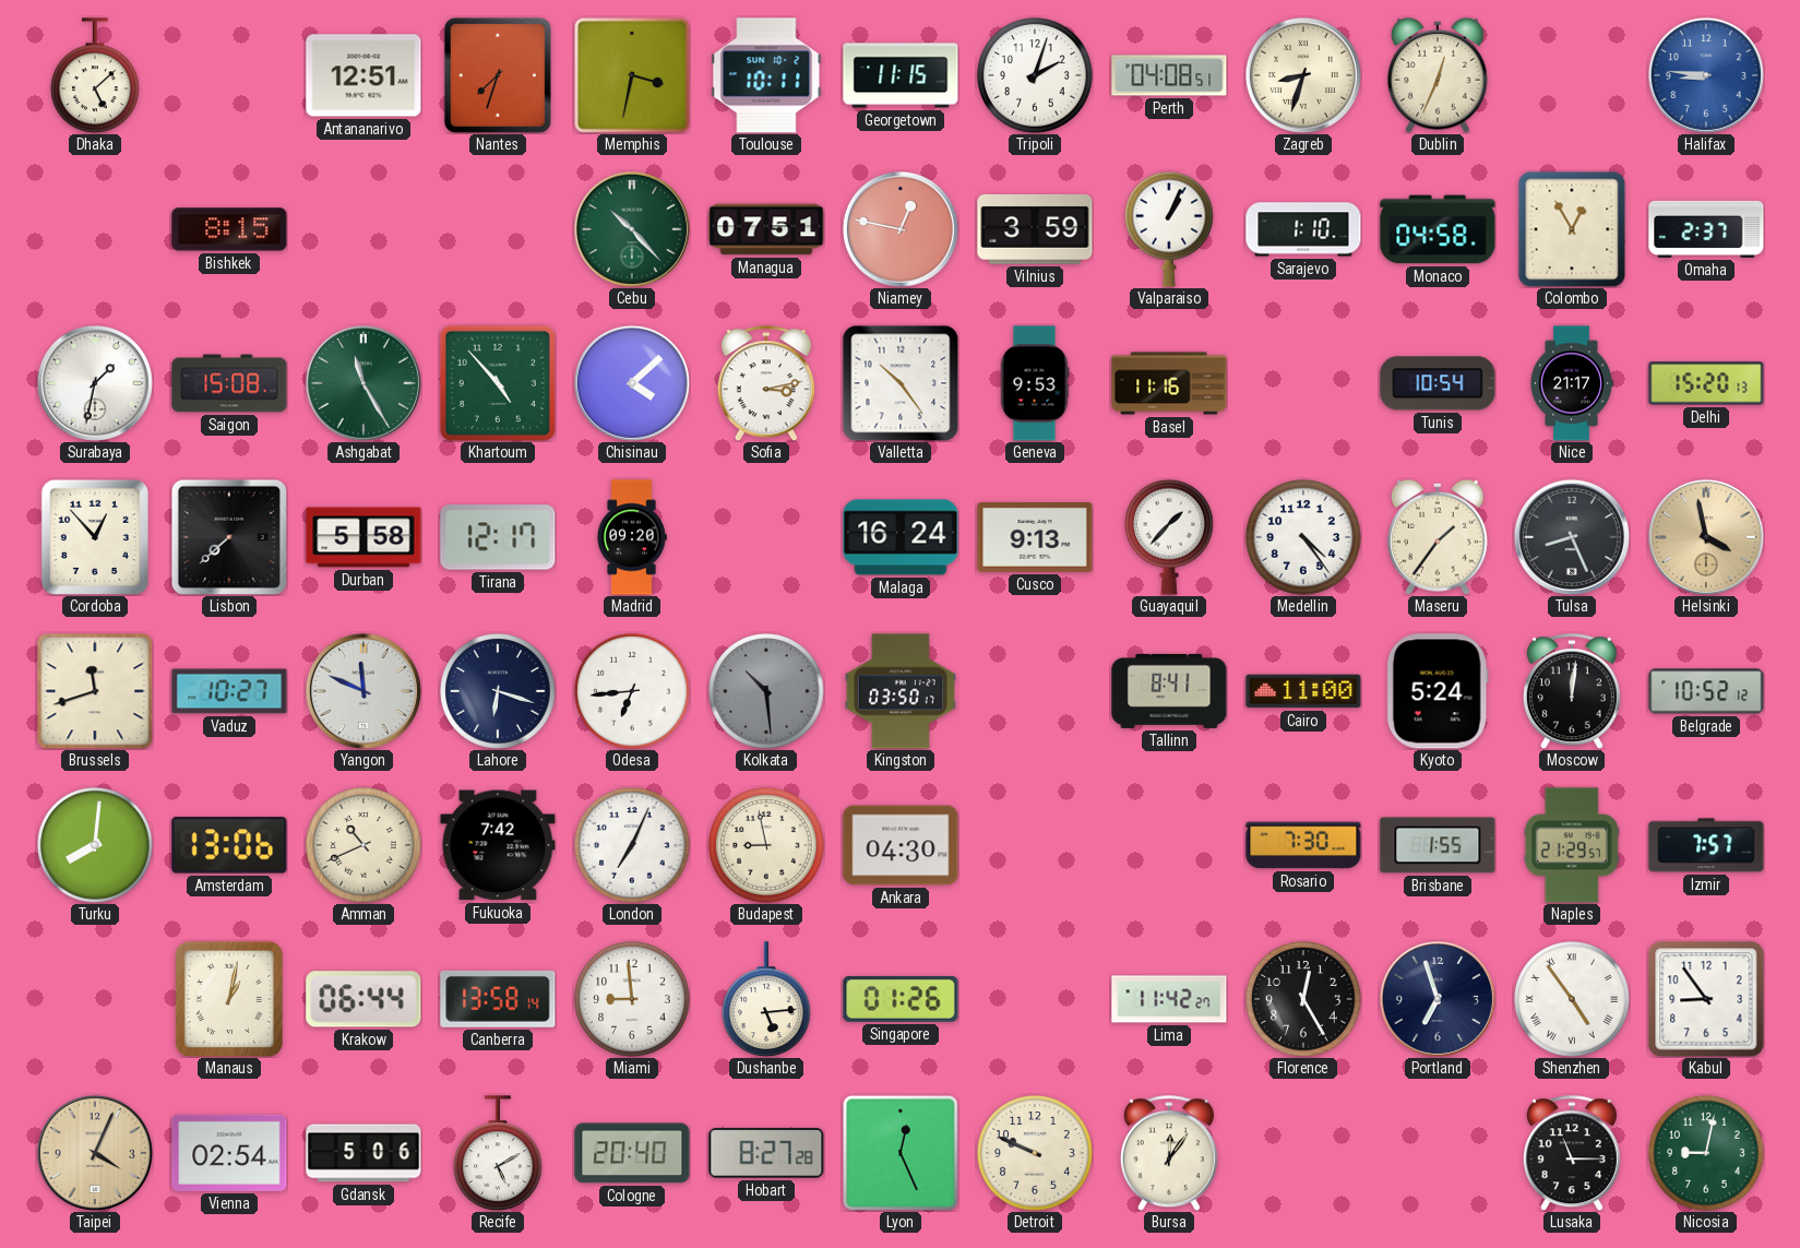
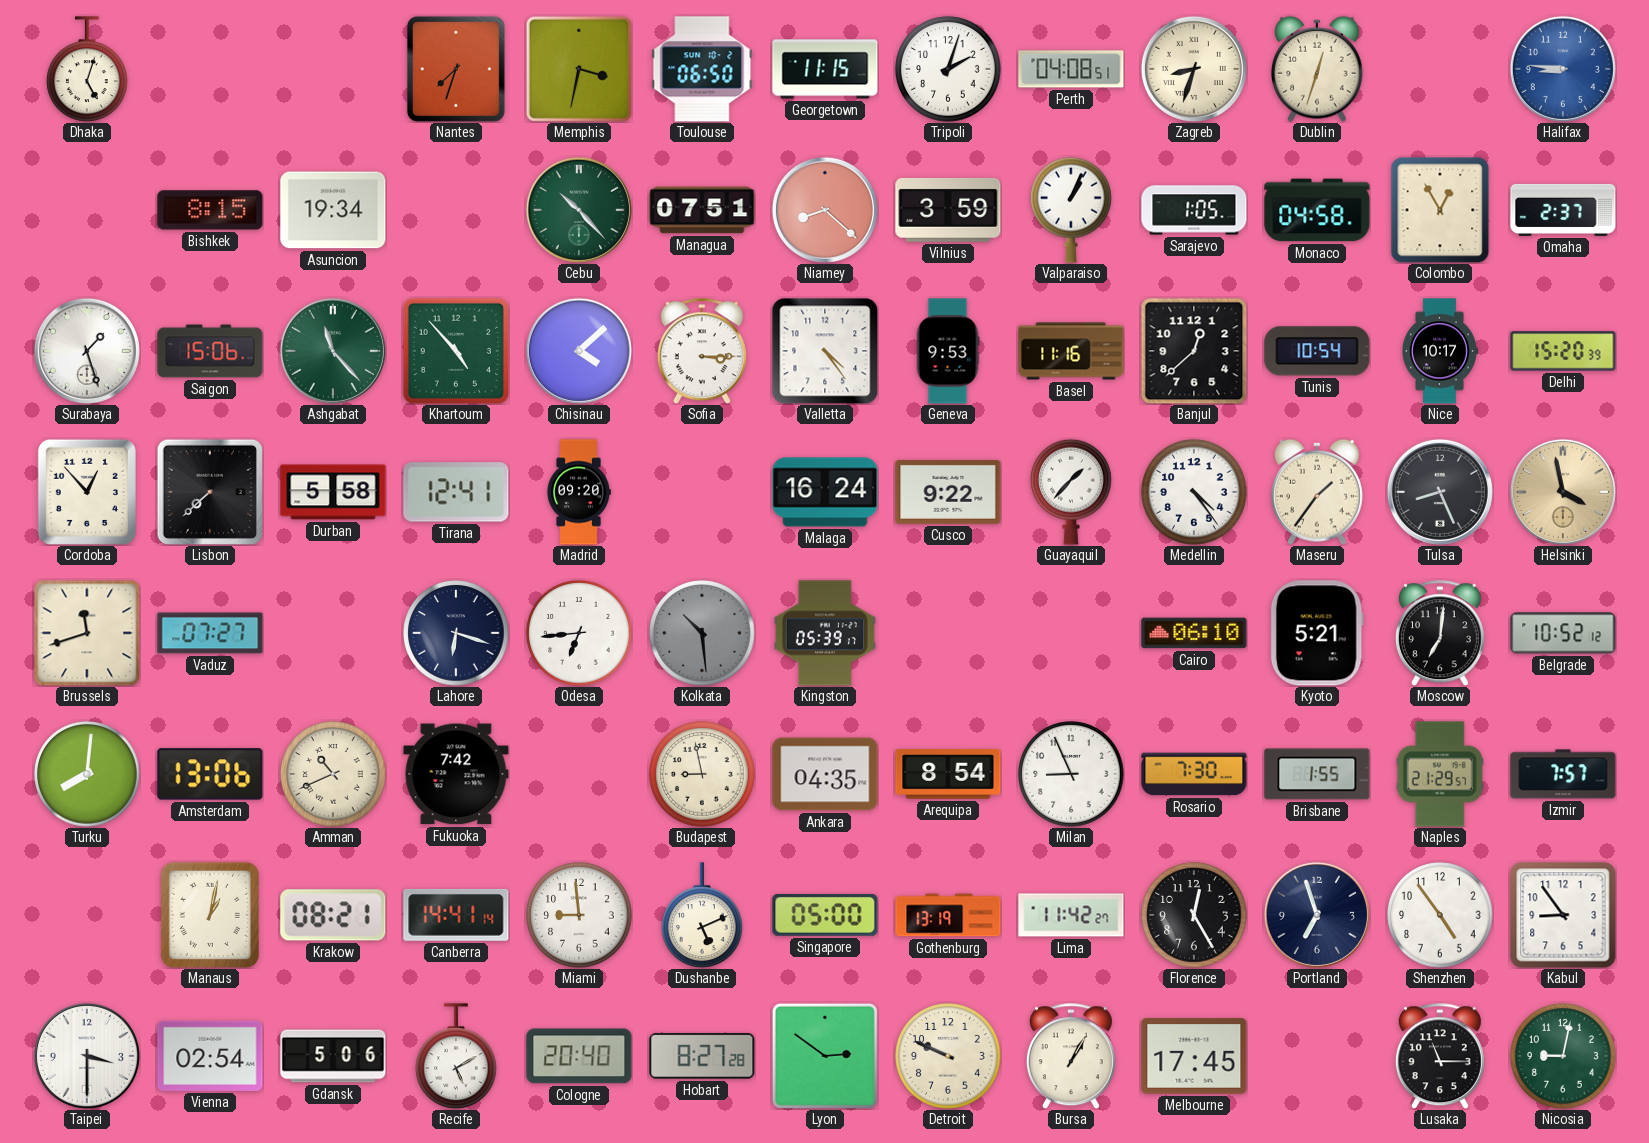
Dhaka: 5:08 -> 5:03
Antananarivo: 12:51 -> none
Toulouse: 10:11 -> 06:50
Dublin: 12:34 -> 12:33
Asuncion: none -> 19:34
Niamey: 12:47 -> 8:22
Sarajevo: 1:10 -> 1:05
Surabaya: 1:32 -> 1:27
Saigon: 15:08 -> 15:06
Ashgabat: 11:25 -> 11:23
Sofia: 3:13 -> 3:15
Valletta: 10:24 -> 4:24
Banjul: none -> 12:38
Nice: 21:17 -> 10:17
Delhi: 15:20:13 -> 15:20:39
Tirana: 12:17 -> 12:41
Cusco: 9:13 -> 9:22
Vaduz: 10:27 -> 07:27
Yangon: 11:49 -> none
Kingston: 03:50 -> 05:39
Tallinn: 8:41 -> none
Cairo: 11:00 -> 06:10
Kyoto: 5:24 -> 5:21
Moscow: 12:01 -> 7:01
London: 7:04 -> none
Ankara: 04:30 -> 04:35
Arequipa: none -> 8:54
Milan: none -> 8:56
Krakow: 06:44 -> 08:21
Canberra: 13:58 -> 14:41
Dushanbe: 5:14 -> 5:11
Singapore: 01:26 -> 05:00
Gothenburg: none -> 13:19
Shenzhen numerals: Roman -> Arabic
Taipei: 4:04 -> 3:30
Taipei dial: champagne -> white
Lyon: 12:26 -> 2:51
Bursa: 12:06 -> 1:05
Melbourne: none -> 17:45
